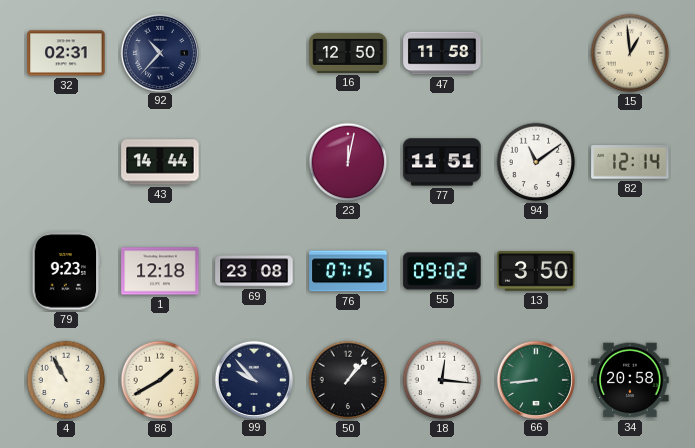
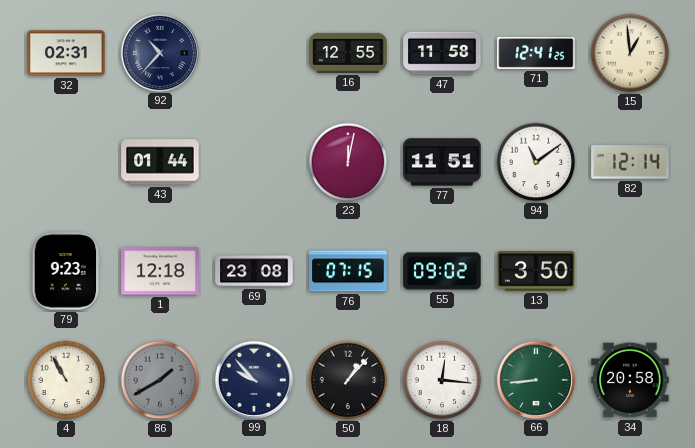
16: 12:50 -> 12:55
71: none -> 12:41
43: 14:44 -> 01:44
86 dial: cream -> grey
